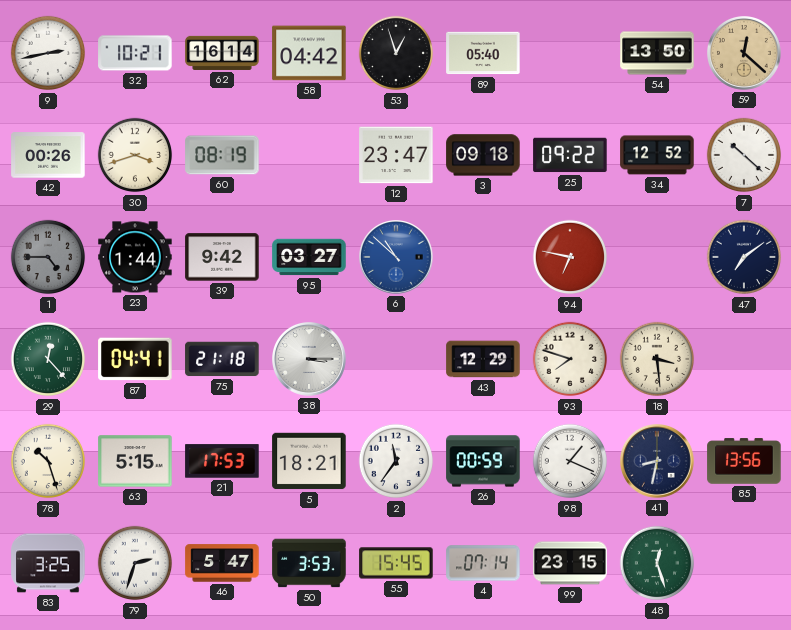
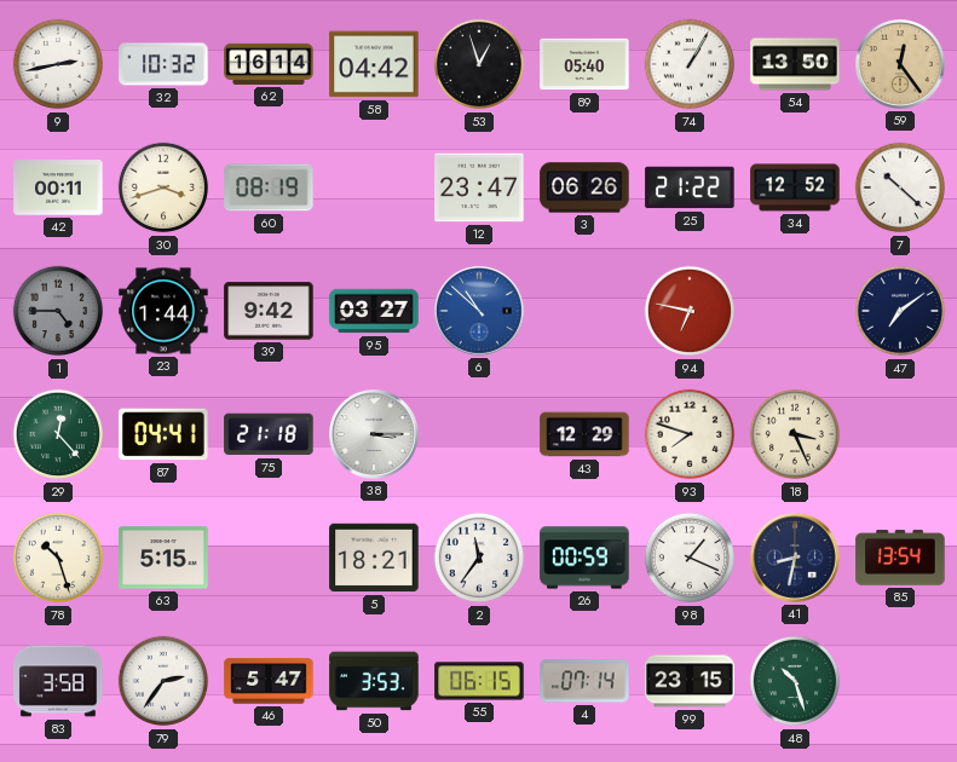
32: 10:21 -> 10:32
74: none -> 1:05
59: 12:22 -> 12:24
42: 00:26 -> 00:11
3: 09:18 -> 06:26
25: 09:22 -> 21:22
18: 3:29 -> 3:26
21: 17:53 -> none
85: 13:56 -> 13:54
83: 3:25 -> 3:58
79: 2:33 -> 2:36
55: 15:45 -> 06:15
48: 12:27 -> 10:27
